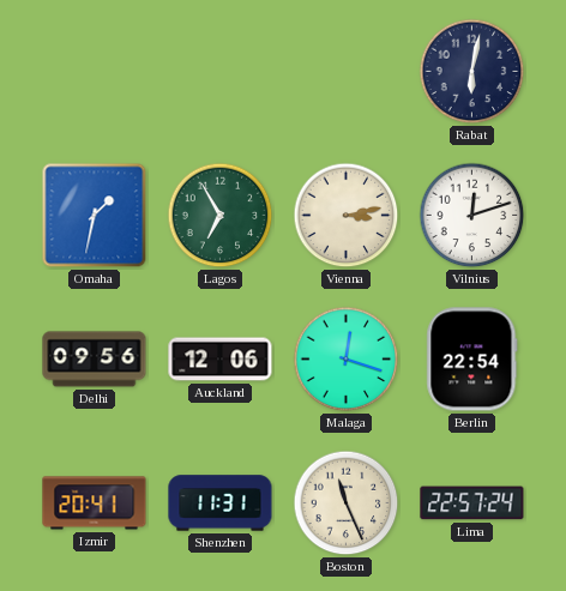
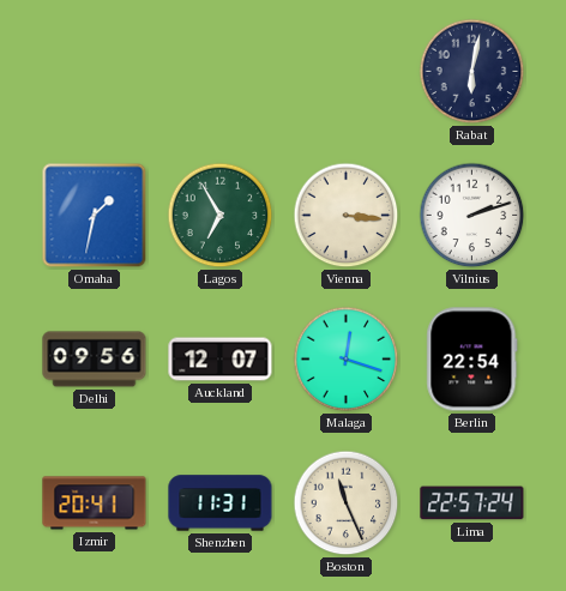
Vienna: 3:13 -> 3:16
Vilnius: 12:12 -> 2:12
Auckland: 12:06 -> 12:07
